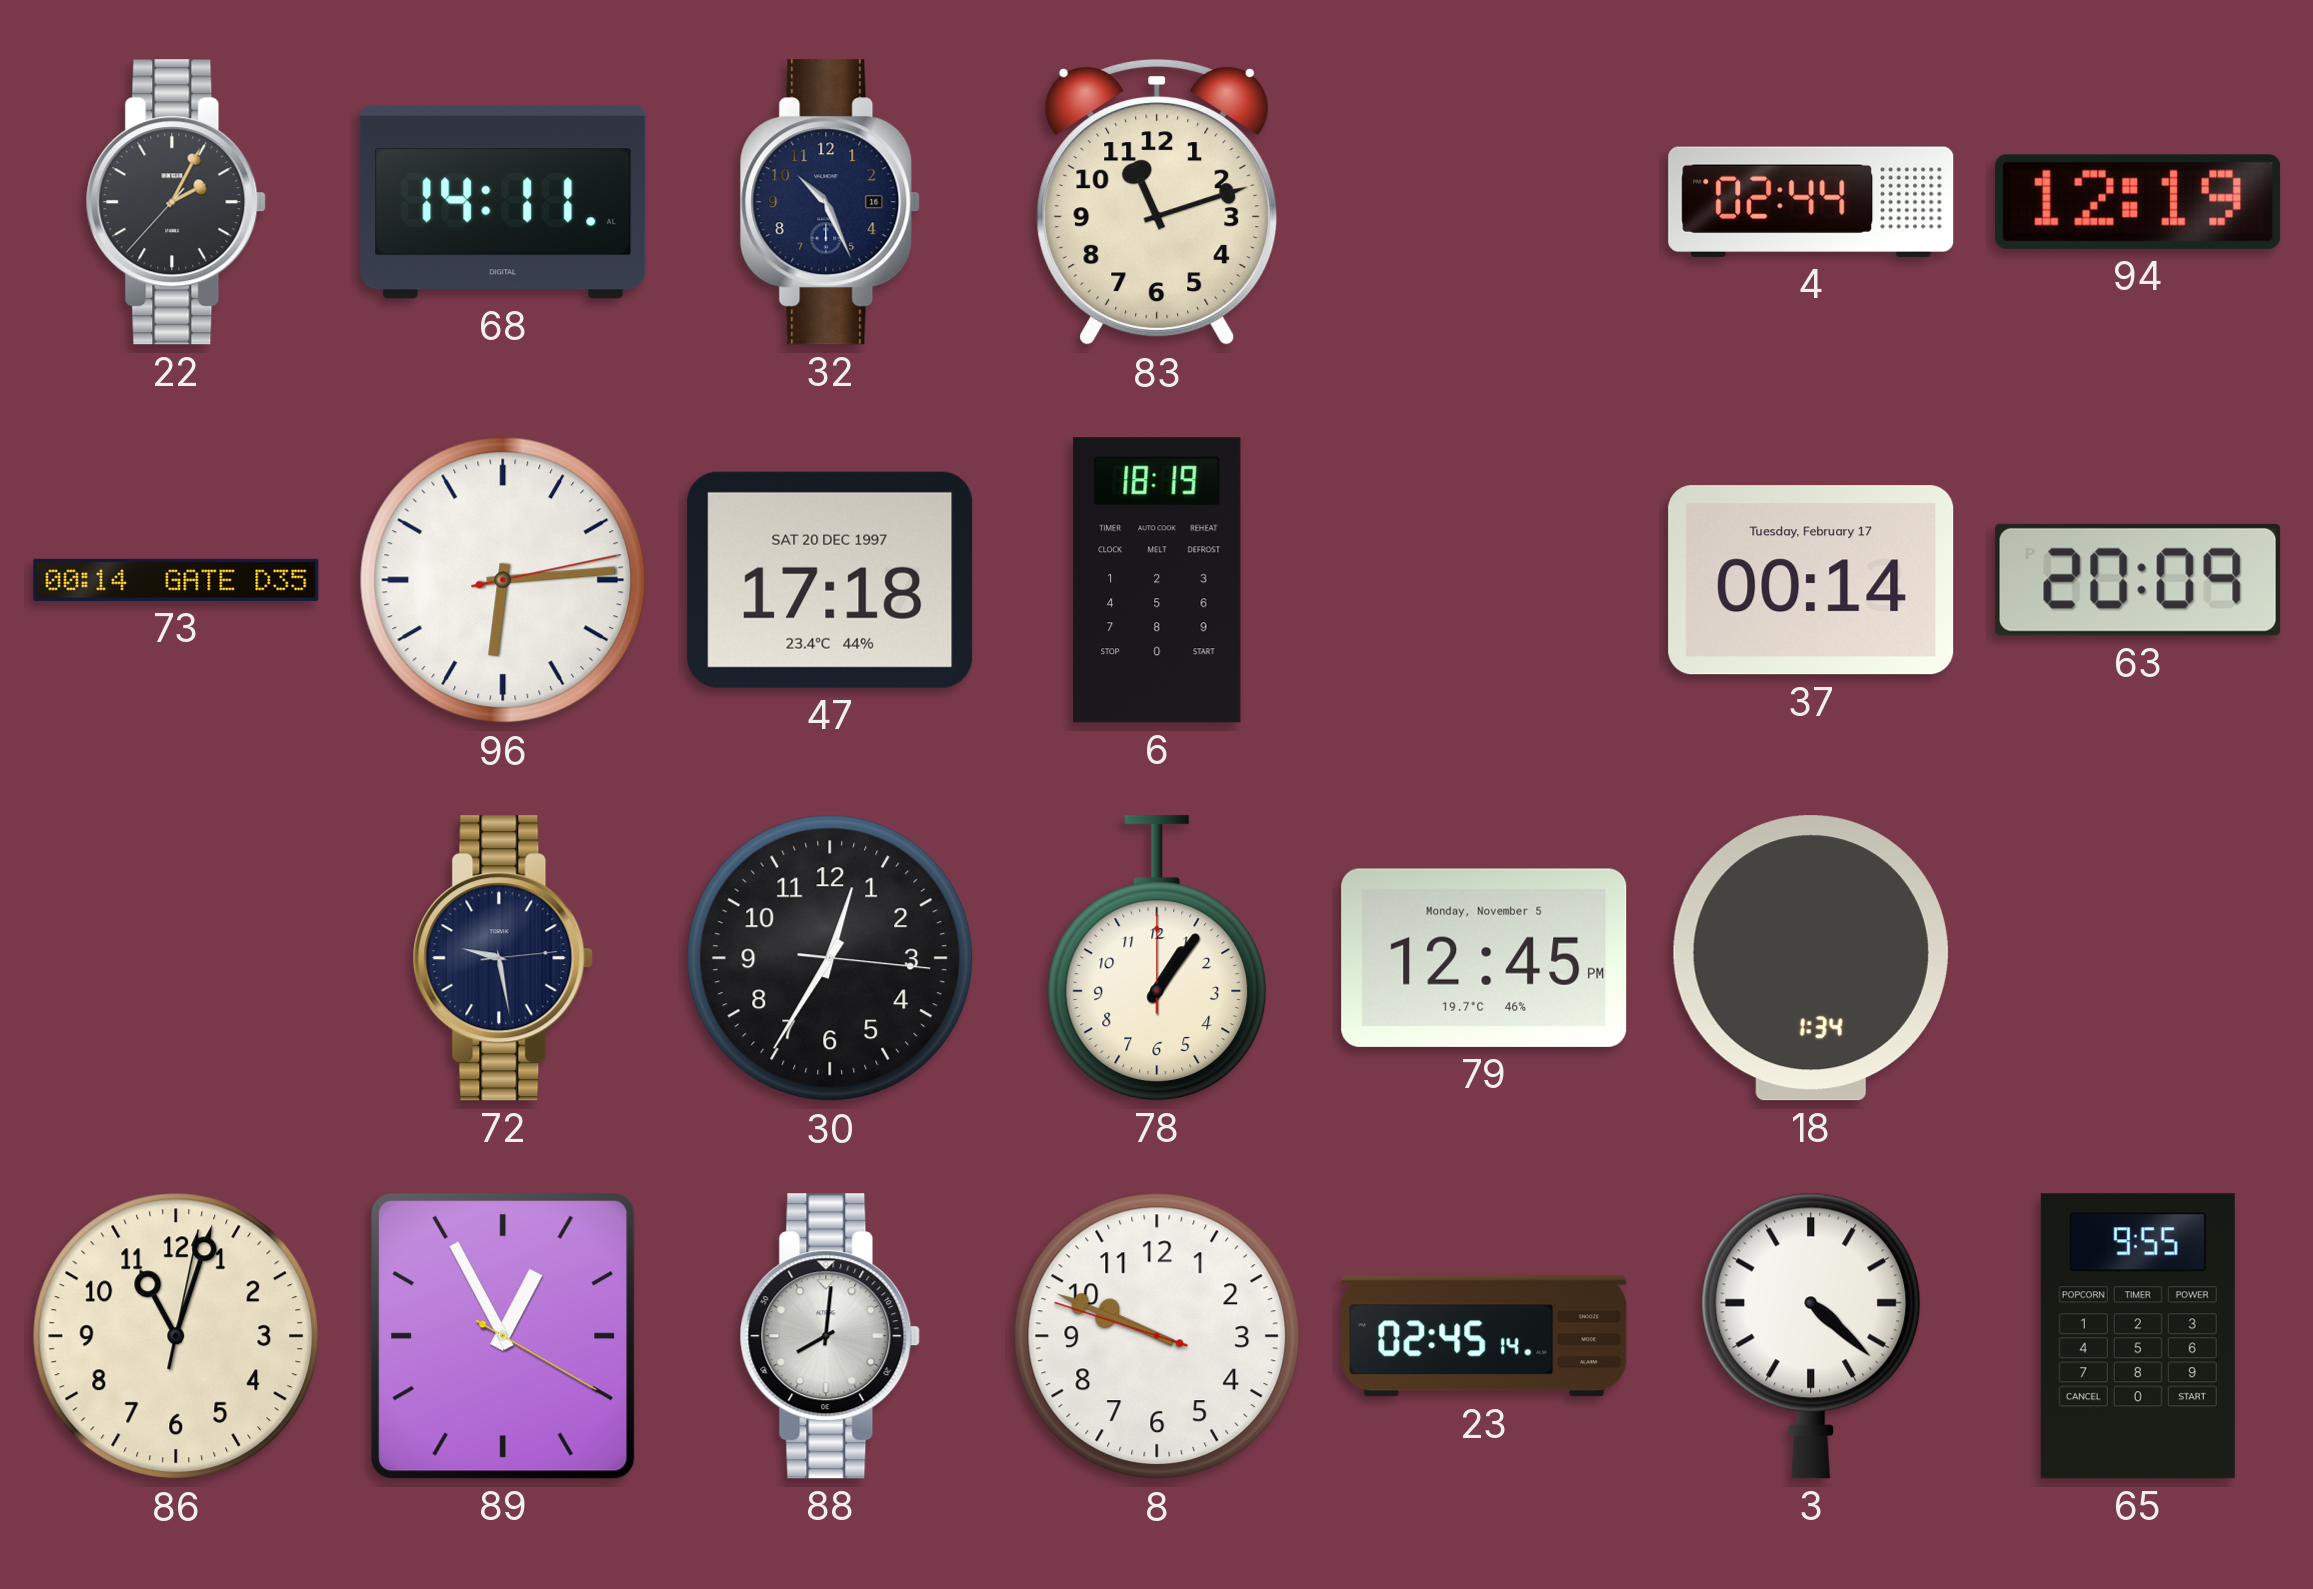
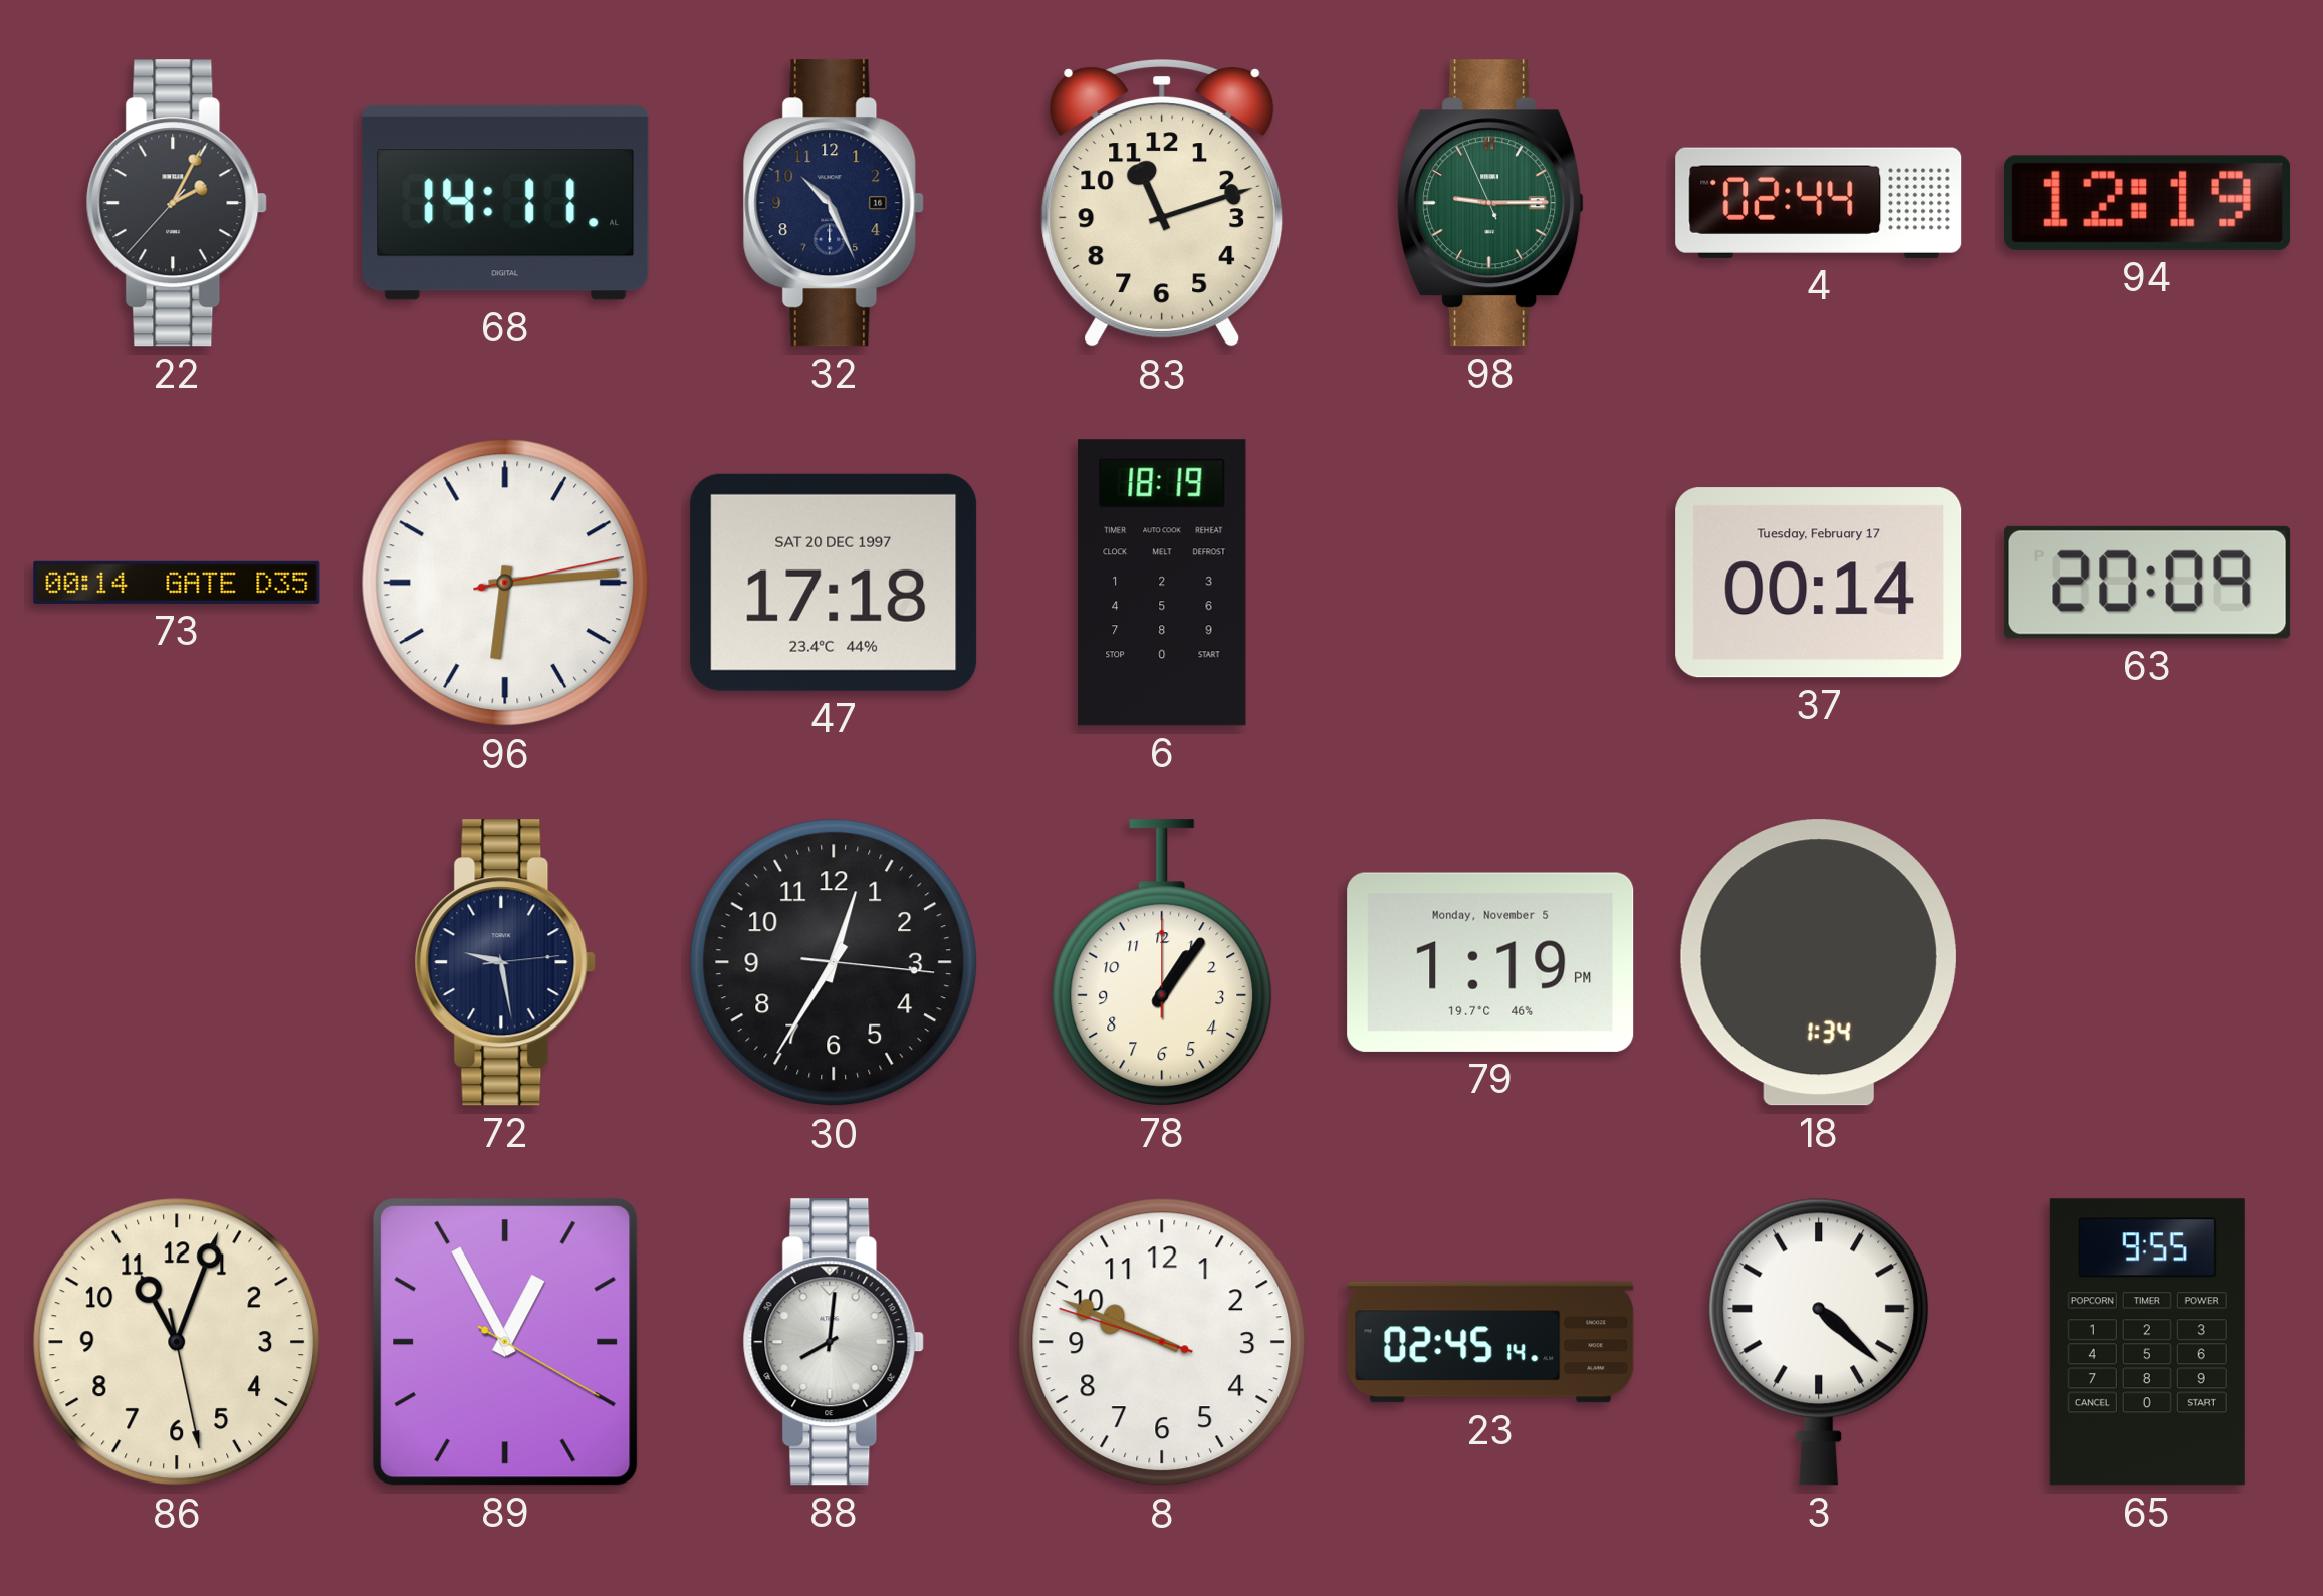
98: none -> 9:14
79: 12:45 -> 1:19
86: 11:03:02 -> 11:03:28
